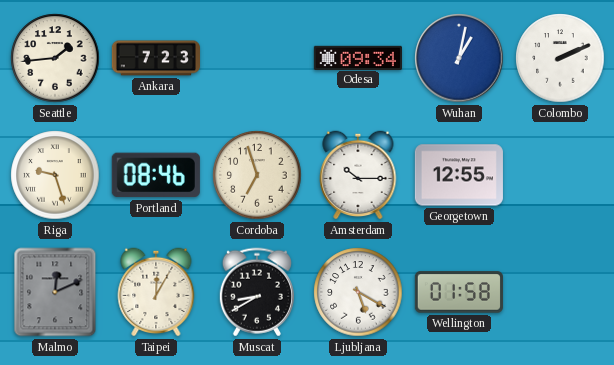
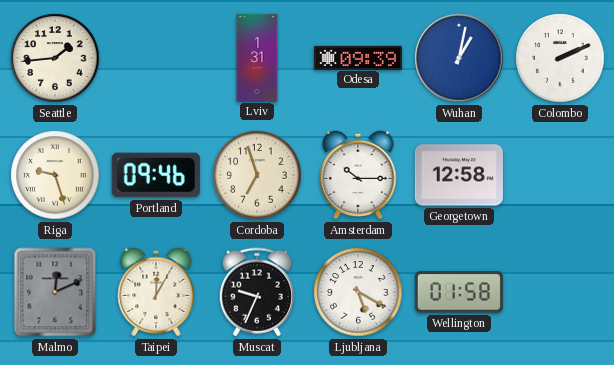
Ankara: 7:23 -> none
Lviv: none -> 1:31
Odesa: 09:34 -> 09:39
Portland: 08:46 -> 09:46
Georgetown: 12:55 -> 12:58
Muscat: 8:40 -> 9:34
